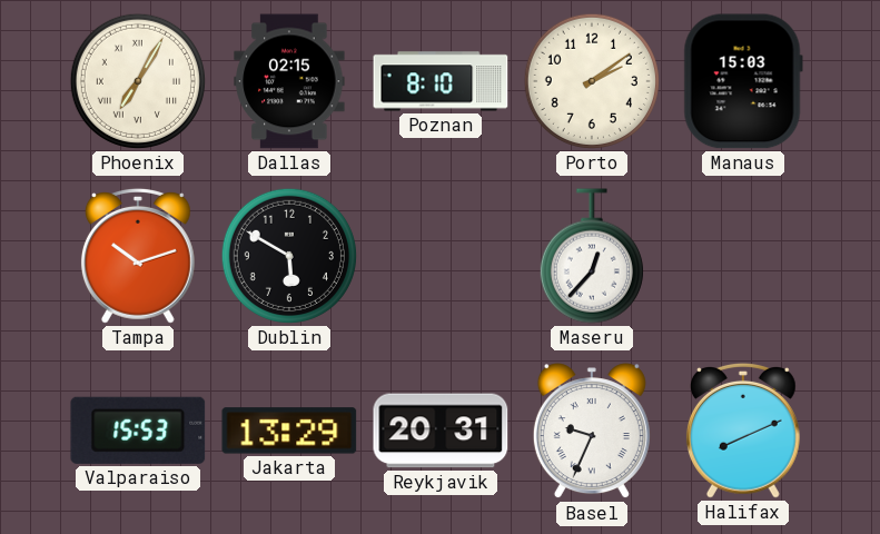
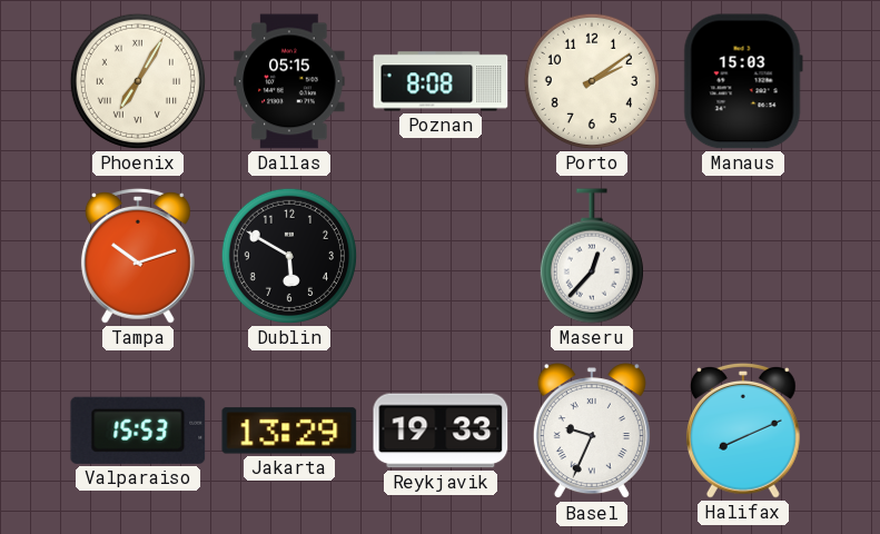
Dallas: 02:15 -> 05:15
Poznan: 8:10 -> 8:08
Reykjavik: 20:31 -> 19:33
